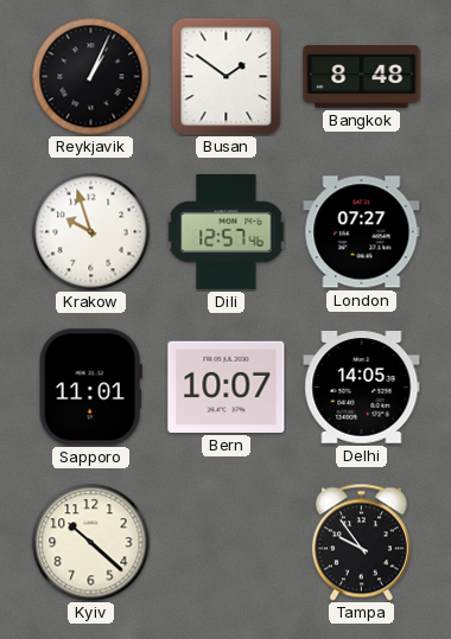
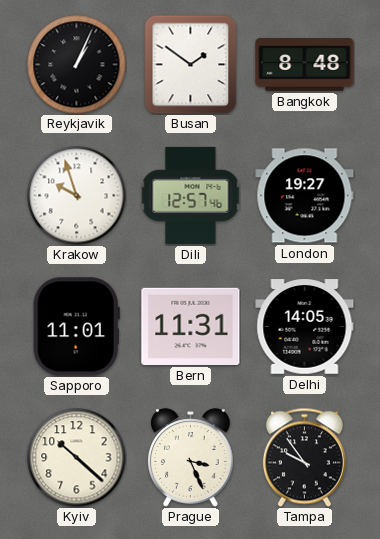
London: 07:27 -> 19:27
Bern: 10:07 -> 11:31
Prague: none -> 3:26
